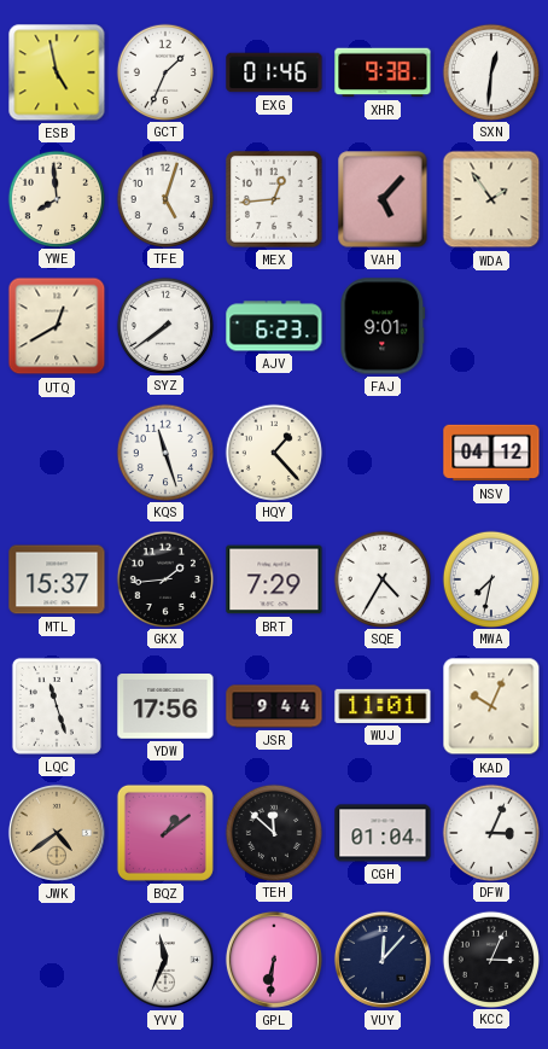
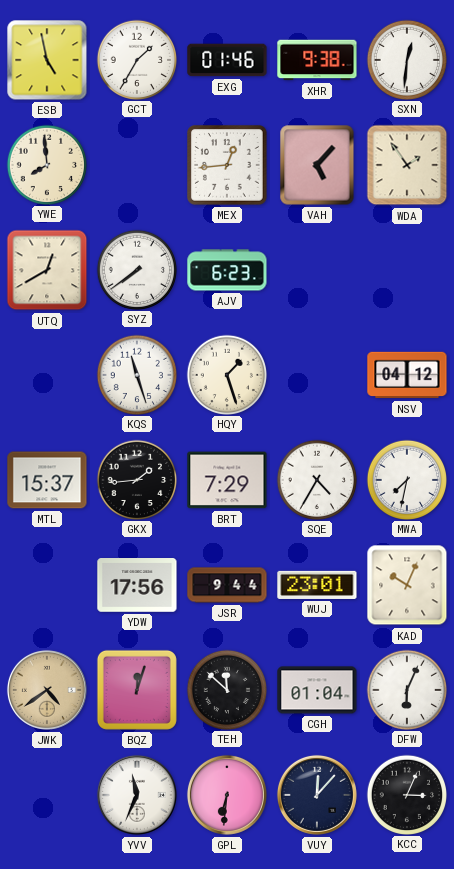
GCT: 1:34 -> 1:35
TFE: 5:03 -> none
FAJ: 9:01 -> none
HQY: 1:23 -> 1:27
LQC: 11:27 -> none
WUJ: 11:01 -> 23:01
BQZ: 1:09 -> 12:03
DFW: 3:04 -> 6:04
